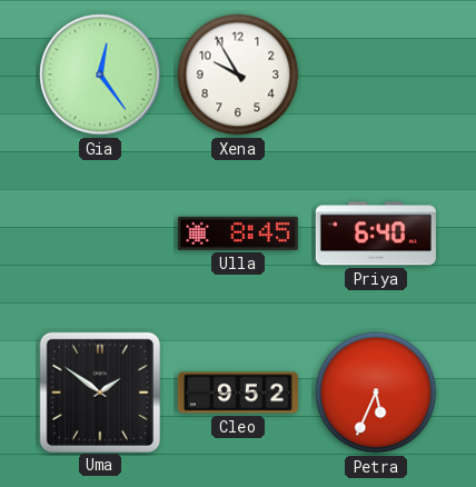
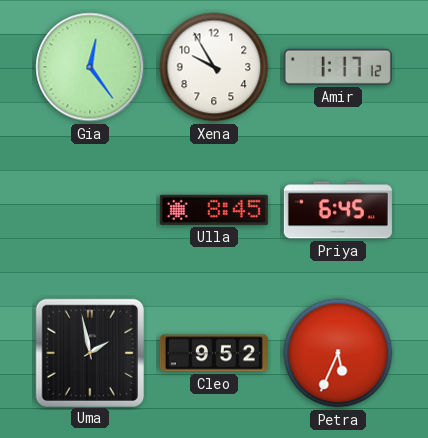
Amir: none -> 1:17
Priya: 6:40 -> 6:45
Uma: 1:51 -> 1:58
